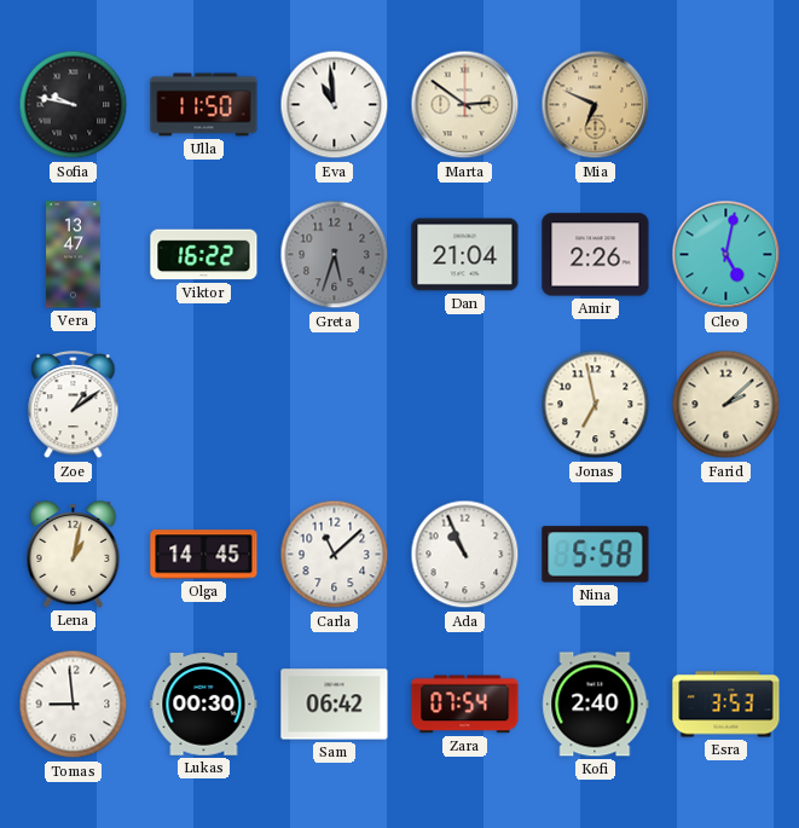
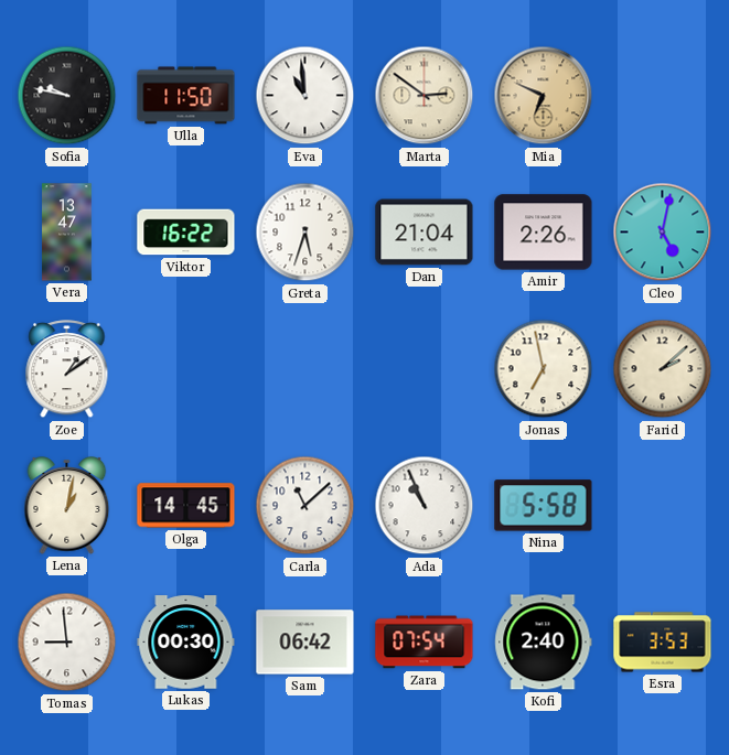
Greta dial: grey -> white
